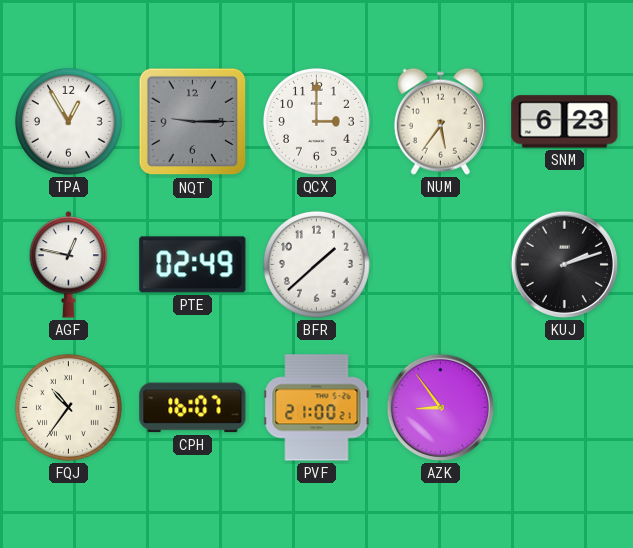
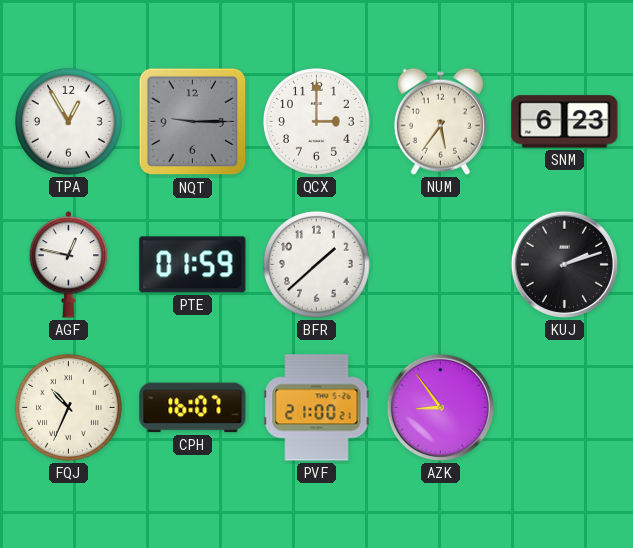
PTE: 02:49 -> 01:59
FQJ: 10:36 -> 10:34
